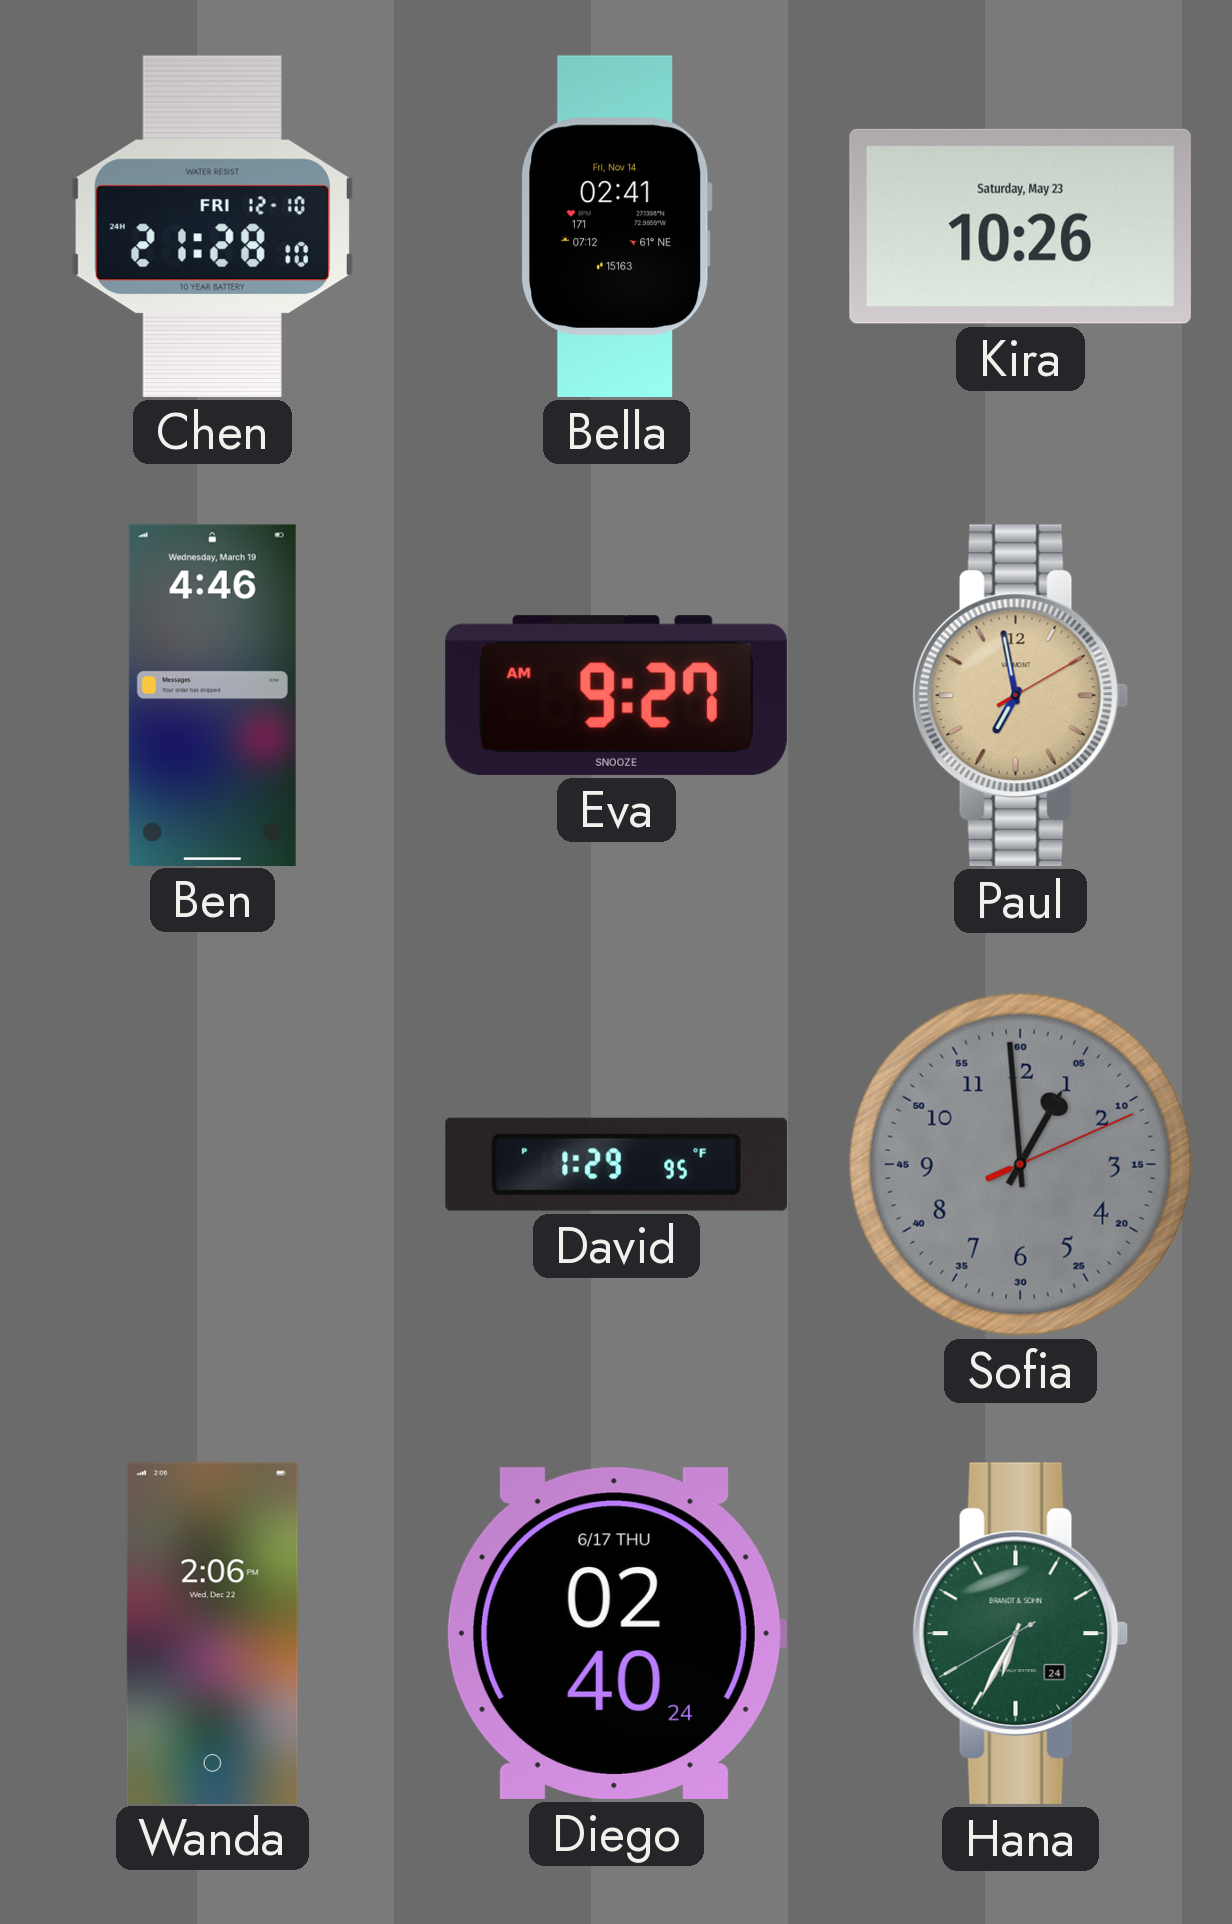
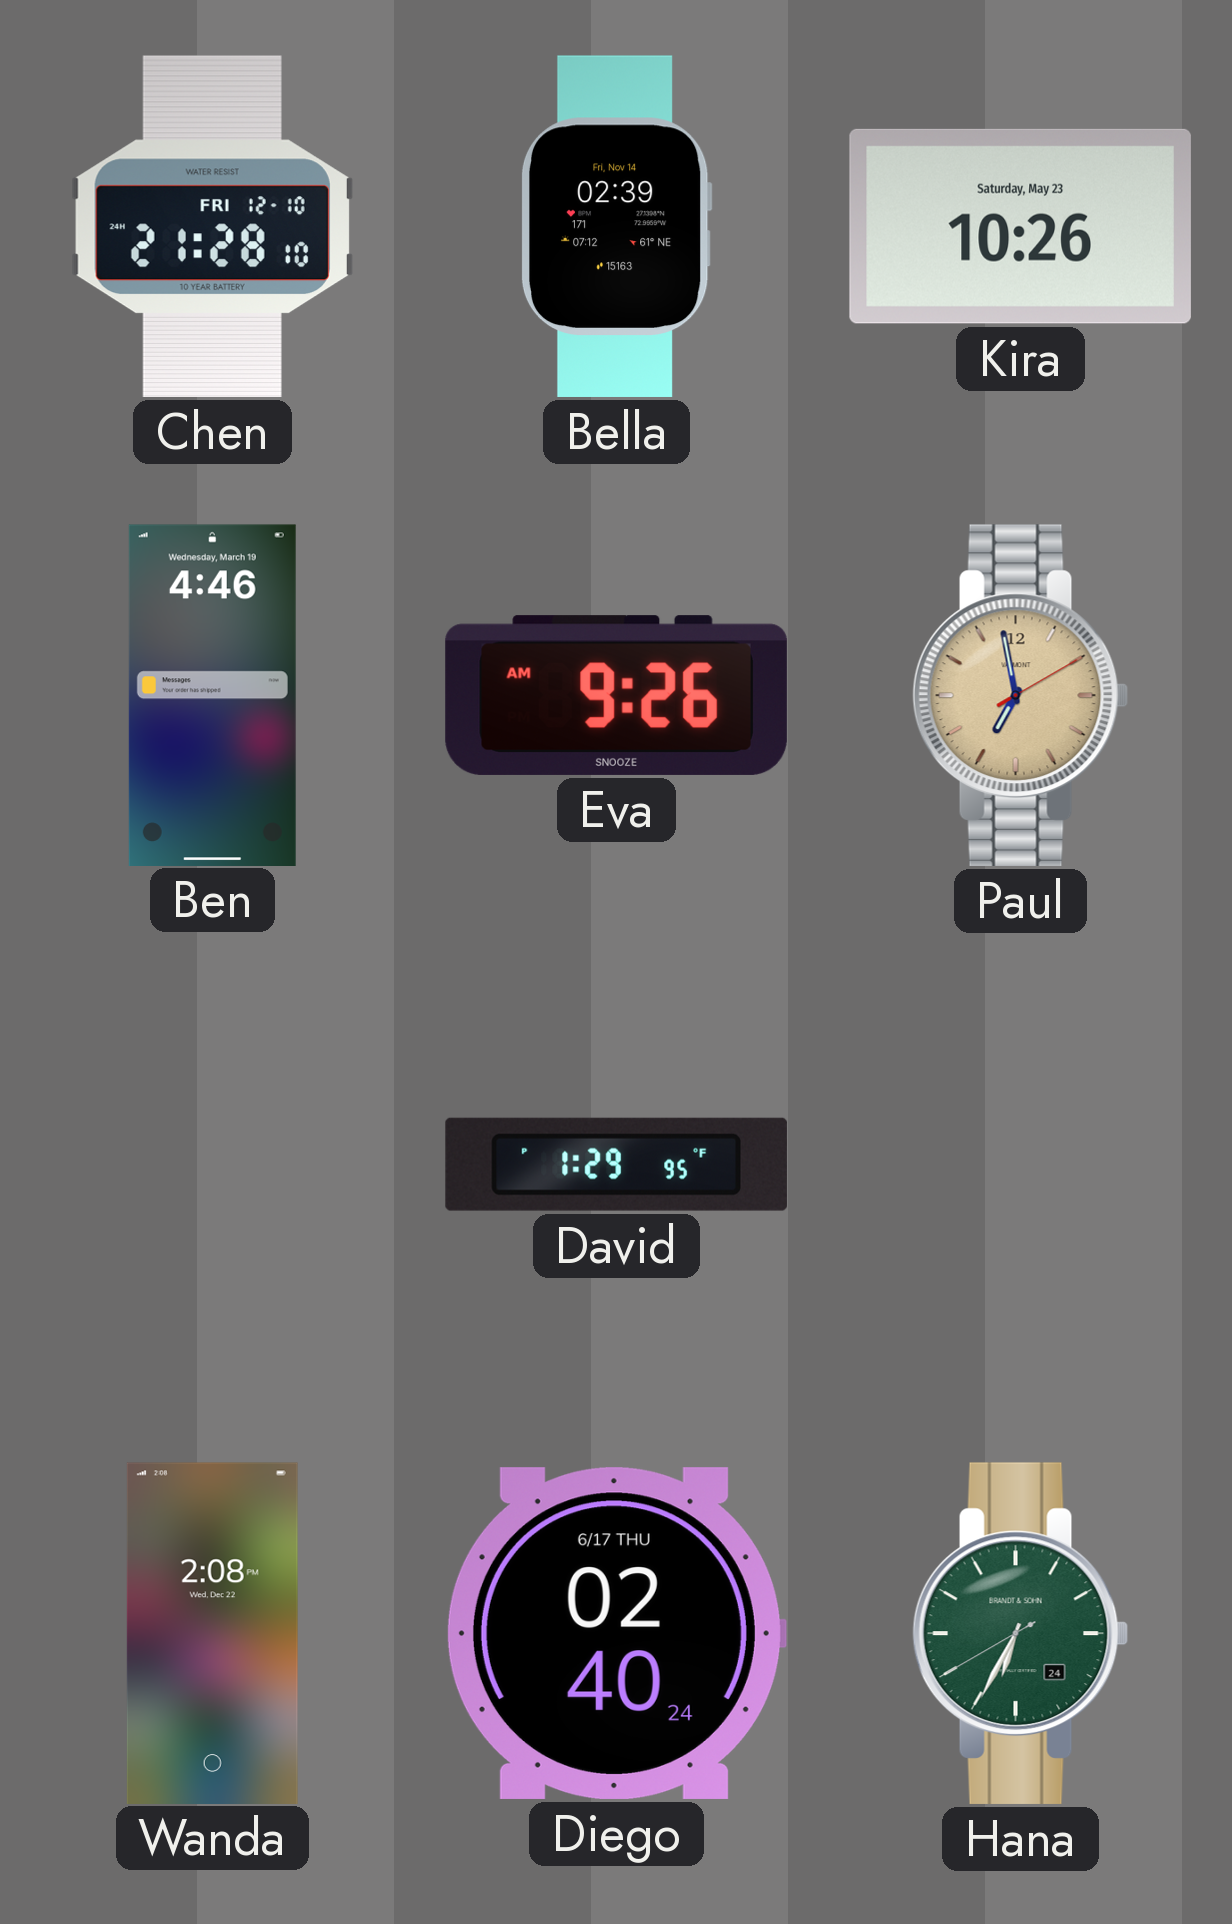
Bella: 02:41 -> 02:39
Eva: 9:27 -> 9:26
Sofia: 12:59 -> none
Wanda: 2:06 -> 2:08
